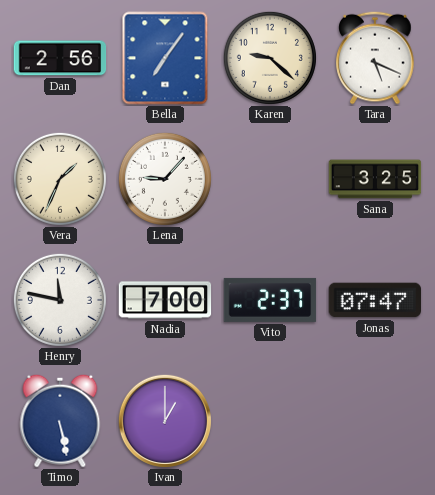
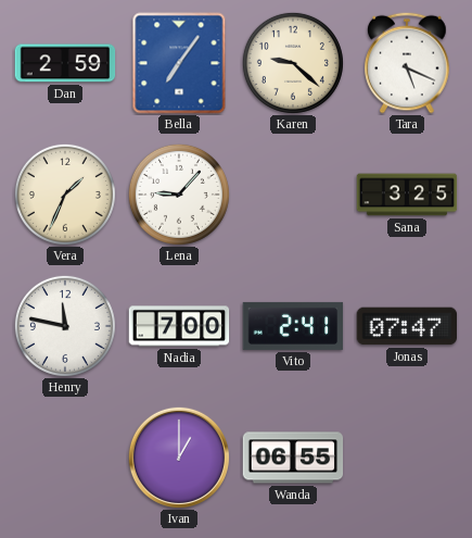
Dan: 2:56 -> 2:59
Vito: 2:37 -> 2:41
Timo: 5:28 -> none
Wanda: none -> 06:55
